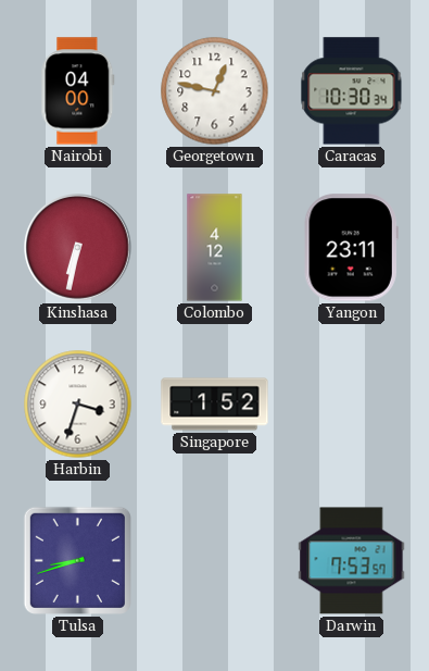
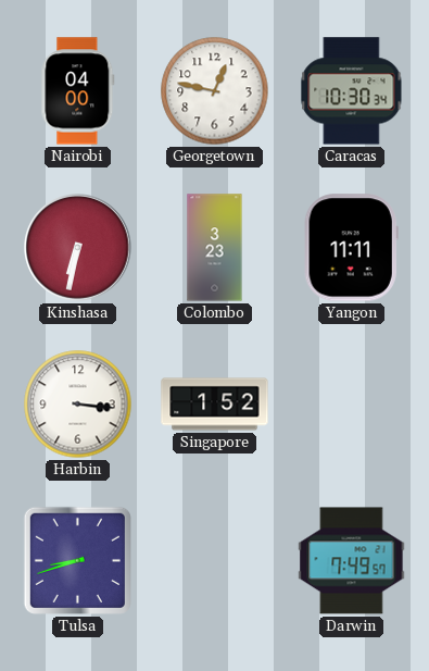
Colombo: 4:12 -> 3:23
Yangon: 23:11 -> 11:11
Harbin: 3:33 -> 3:16
Darwin: 7:53 -> 7:49
